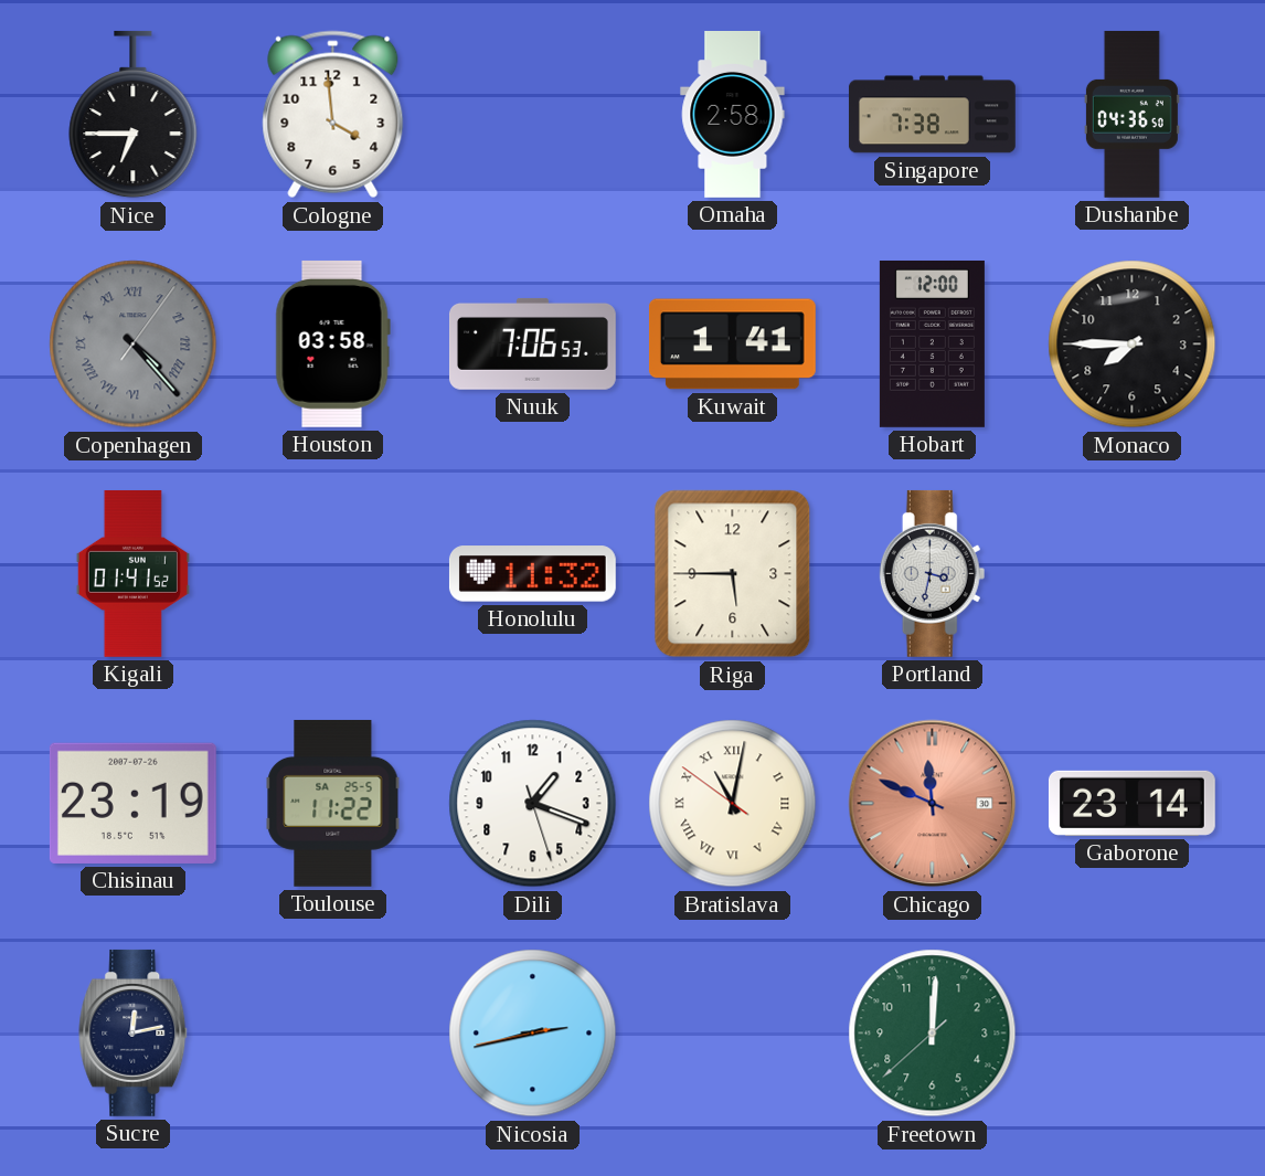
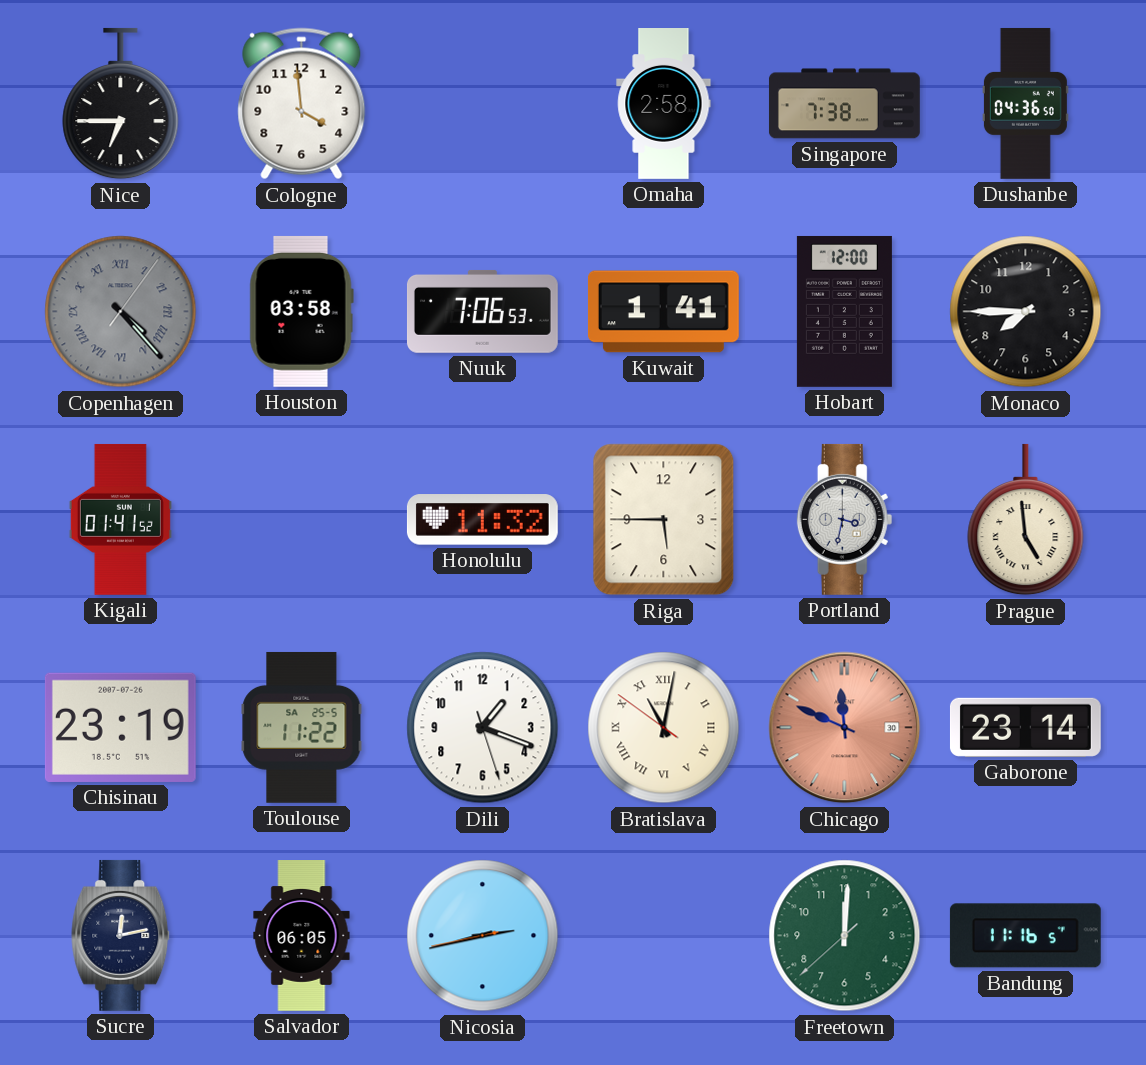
Prague: none -> 4:59
Salvador: none -> 06:05
Bandung: none -> 11:16
